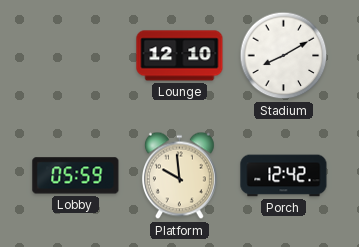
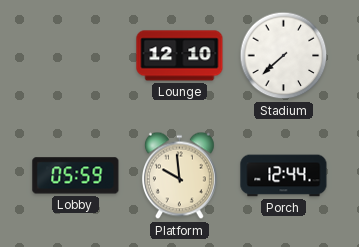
Stadium: 8:10 -> 7:38
Porch: 12:42 -> 12:44
